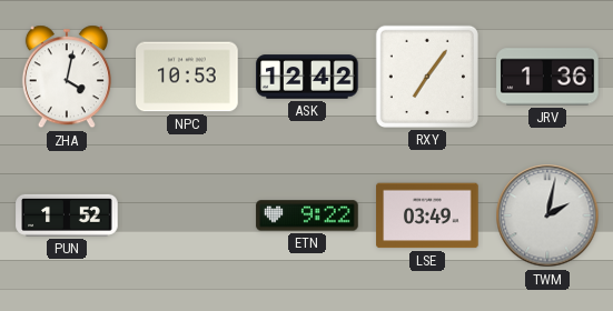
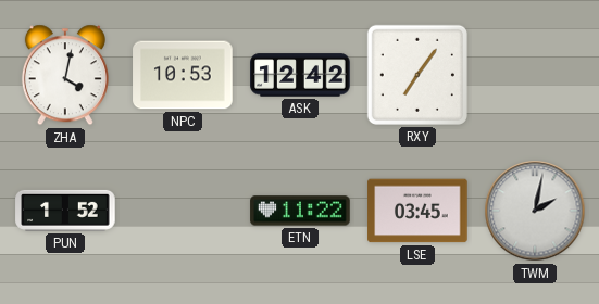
JRV: 1:36 -> none
ETN: 9:22 -> 11:22
LSE: 03:49 -> 03:45
